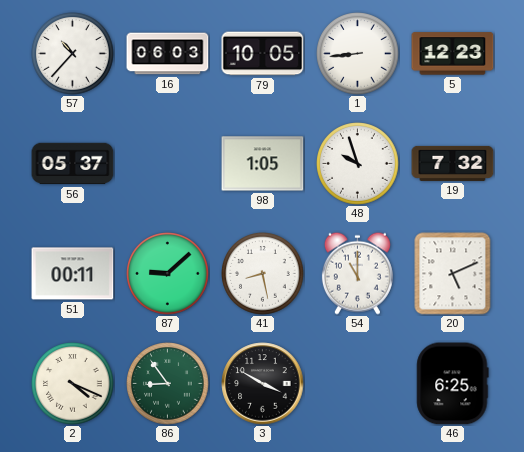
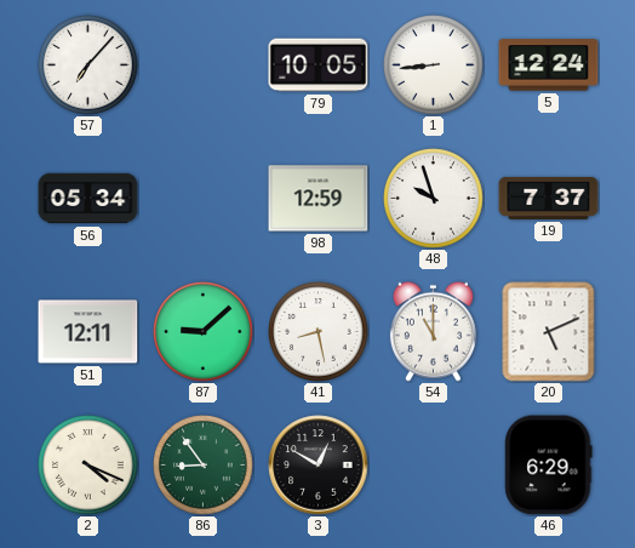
57: 10:37 -> 7:07
16: 06:03 -> none
5: 12:23 -> 12:24
56: 05:37 -> 05:34
98: 1:05 -> 12:59
19: 7:32 -> 7:37
51: 00:11 -> 12:11
3: 3:50 -> 12:50
46: 6:25 -> 6:29
